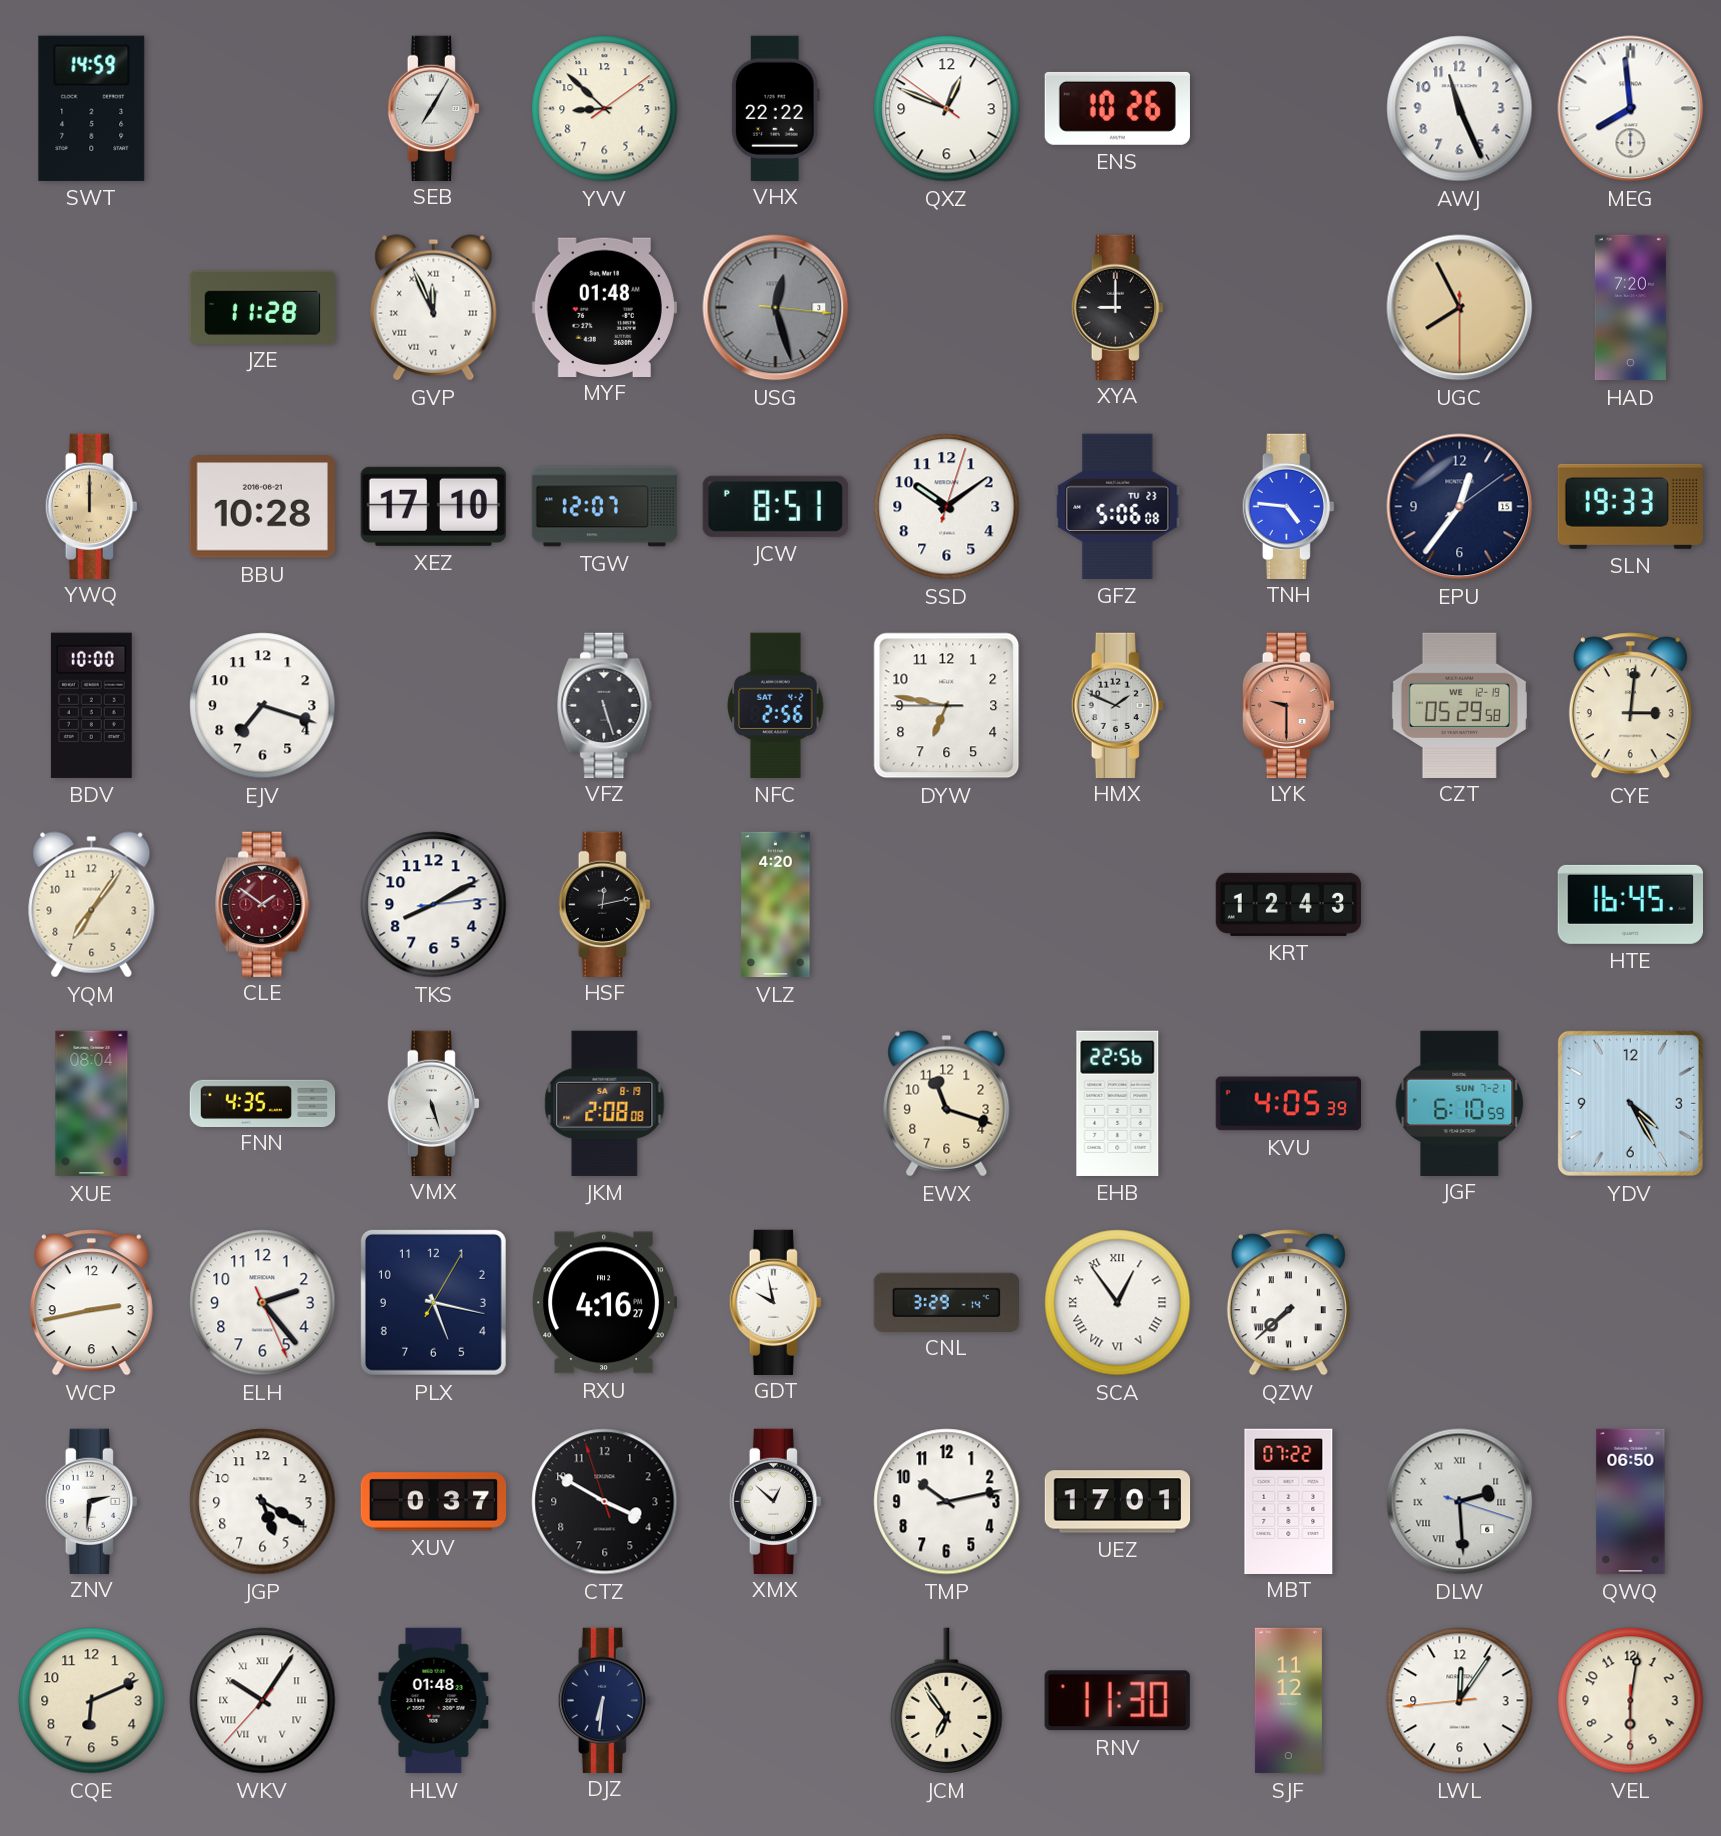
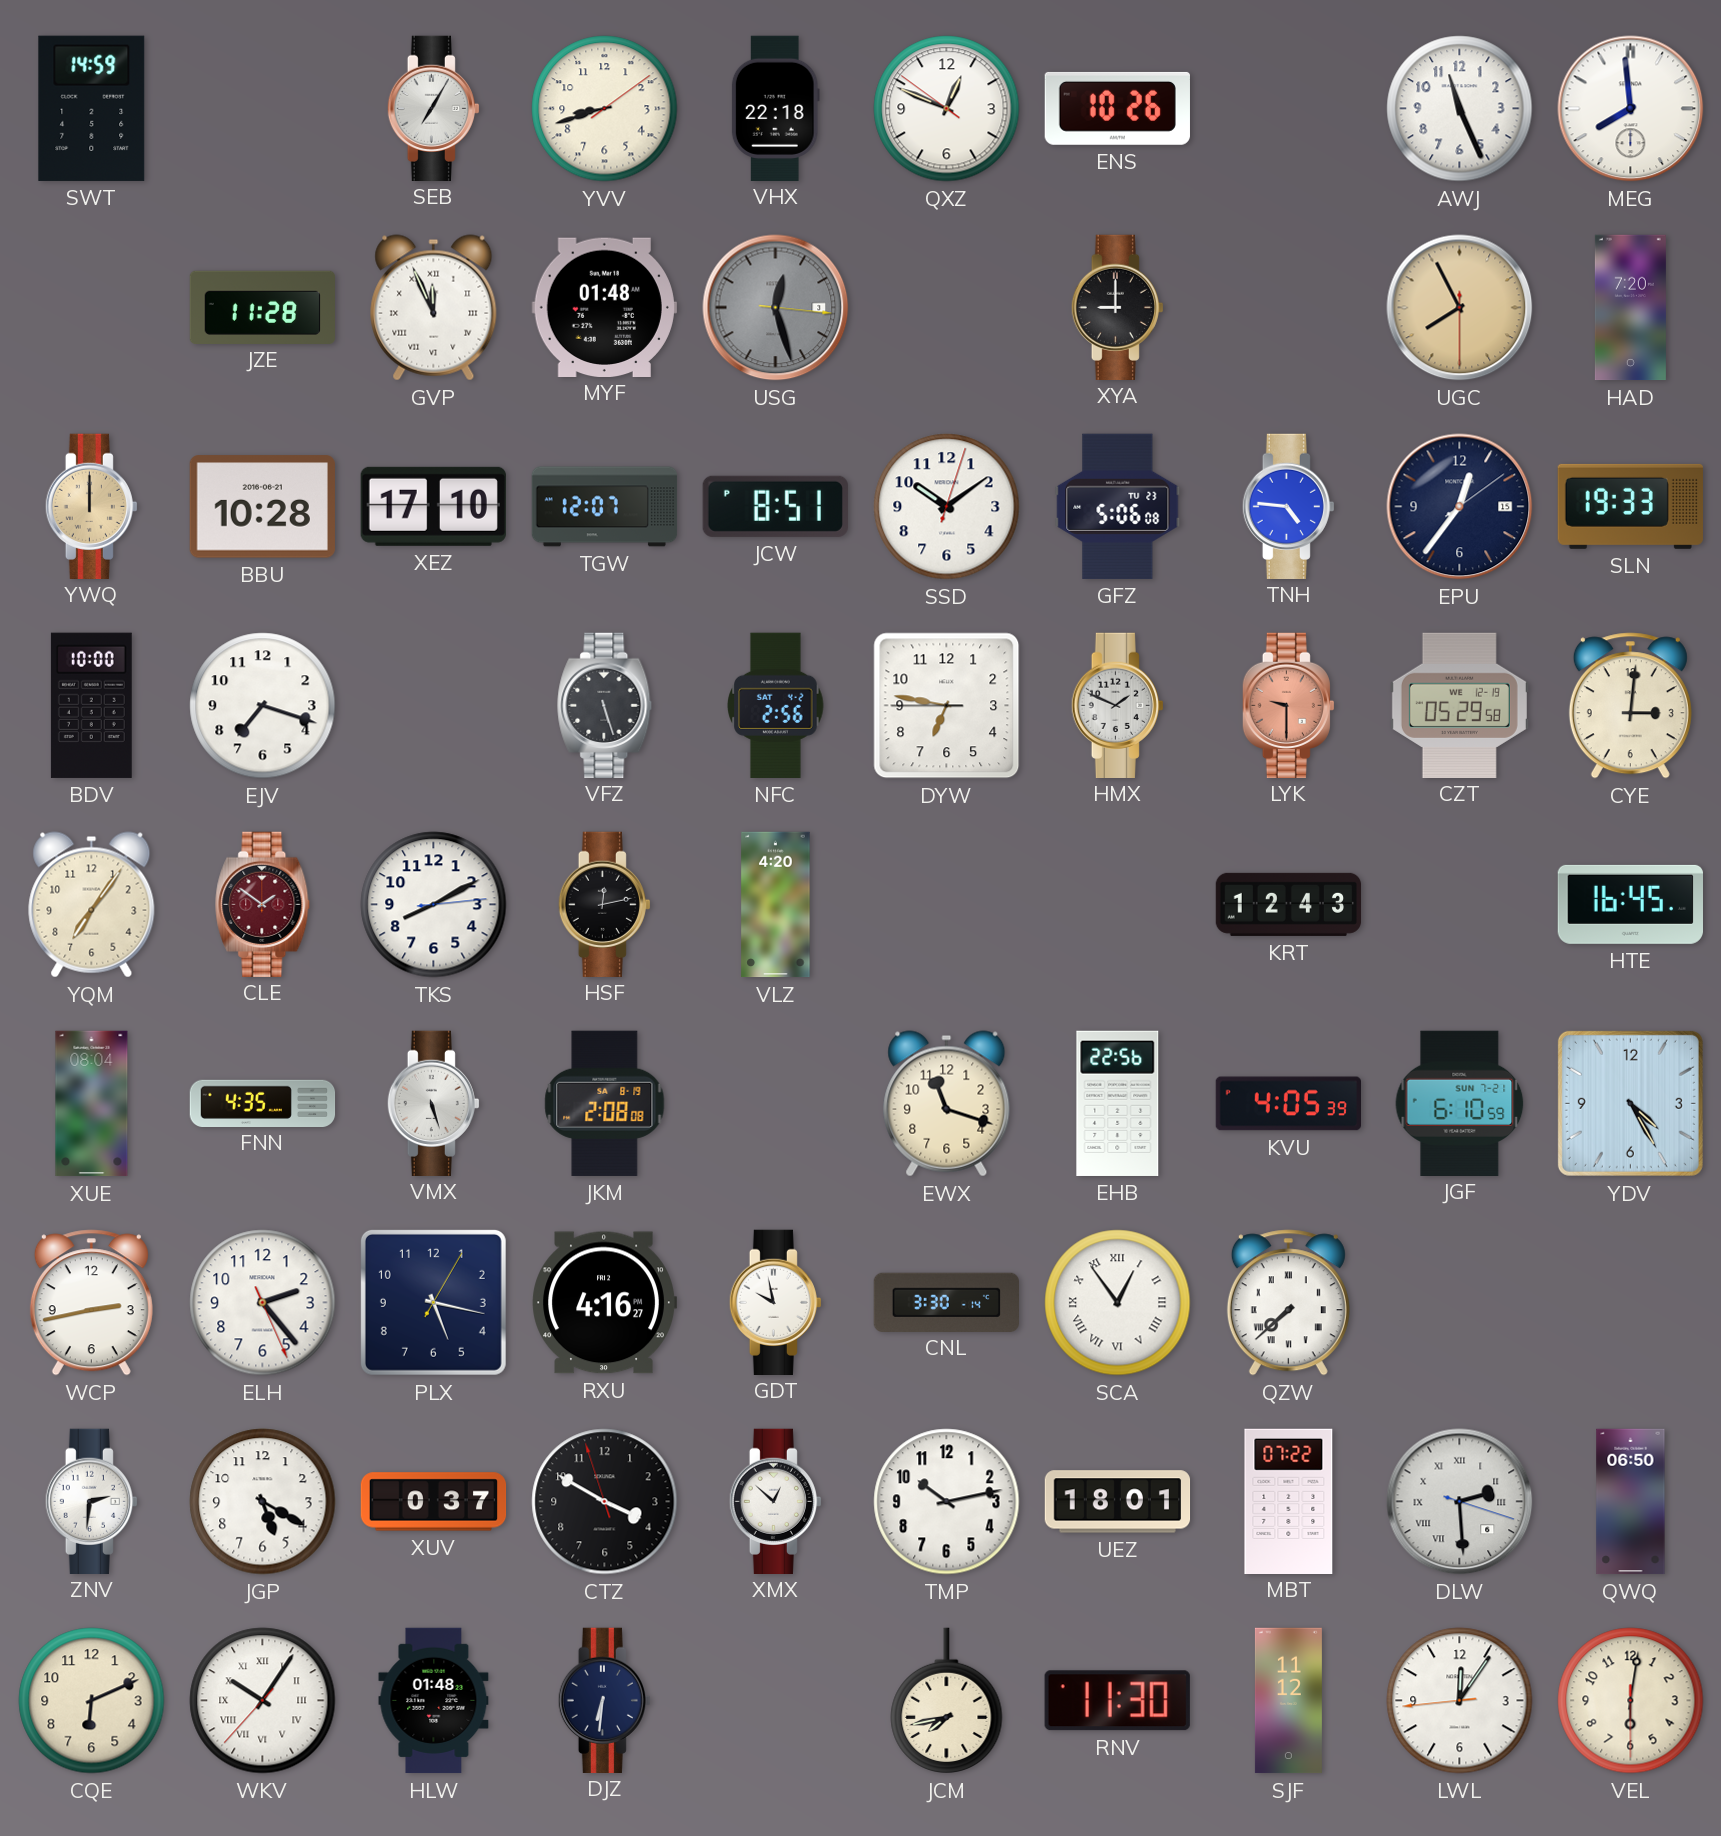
YVV: 8:52 -> 8:42
VHX: 22:22 -> 22:18
CNL: 3:29 -> 3:30
UEZ: 17:01 -> 18:01
JCM: 6:54 -> 7:43
